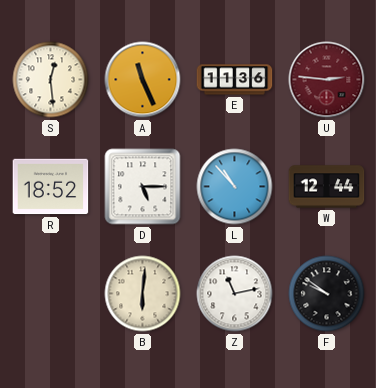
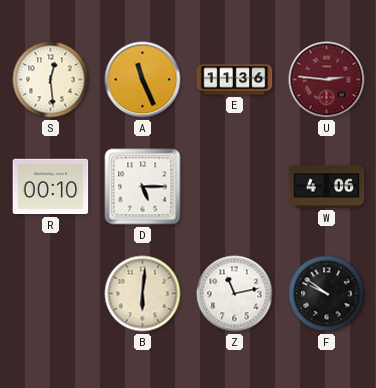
R: 18:52 -> 00:10
L: 10:53 -> none
W: 12:44 -> 4:06
